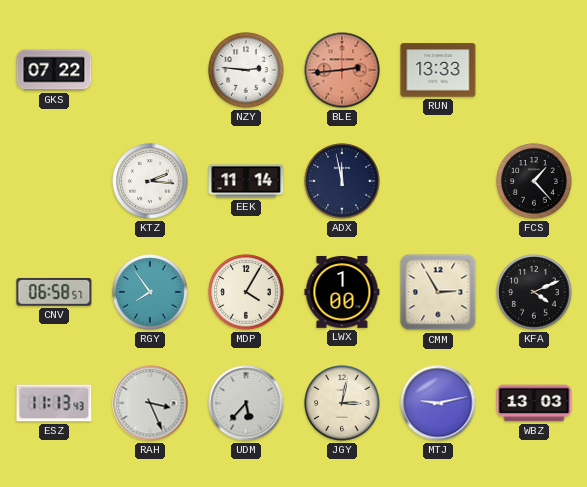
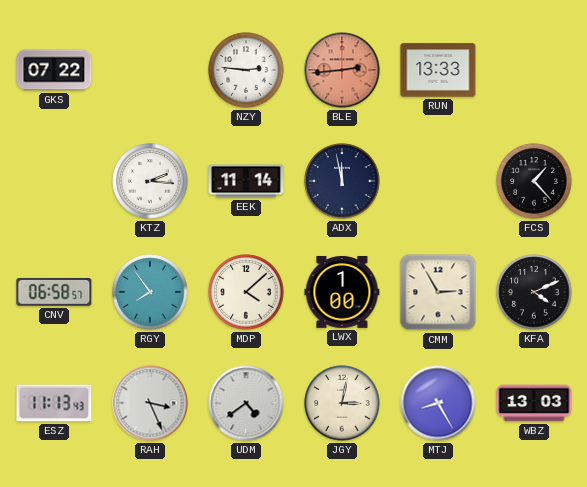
MDP: 4:05 -> 4:08
UDM: 5:37 -> 4:39
MTJ: 9:13 -> 8:25
